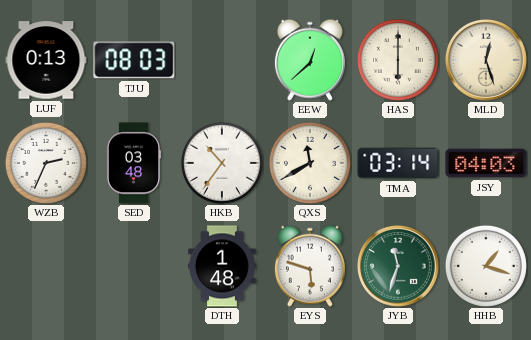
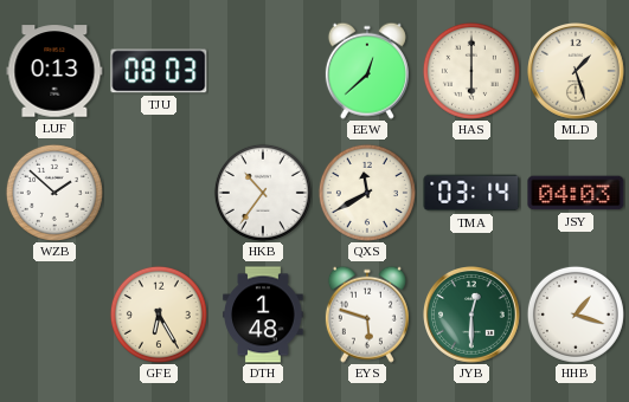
MLD: 12:27 -> 1:27
WZB: 2:34 -> 1:52
SED: 03:48 -> none
GFE: none -> 6:25
JYB: 11:33 -> 12:30
